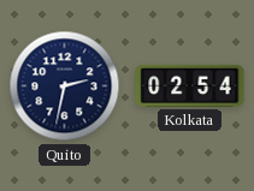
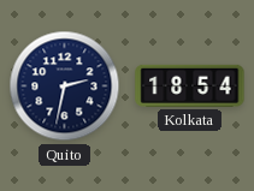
Kolkata: 02:54 -> 18:54
